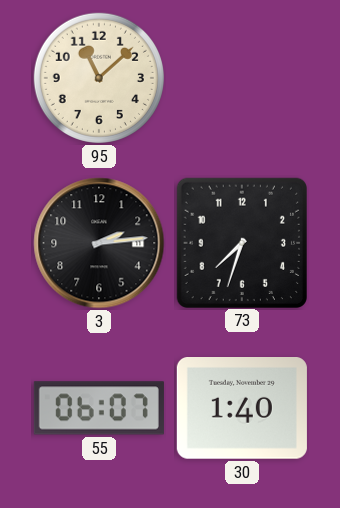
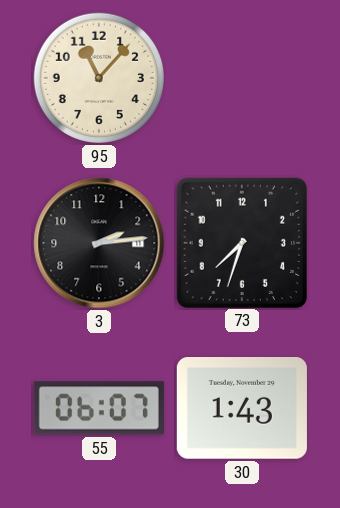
95: 11:08 -> 11:07
30: 1:40 -> 1:43
